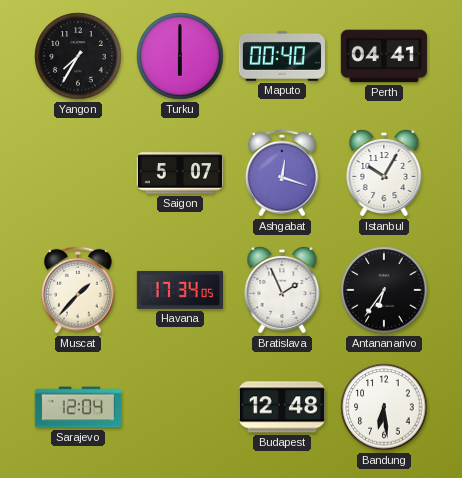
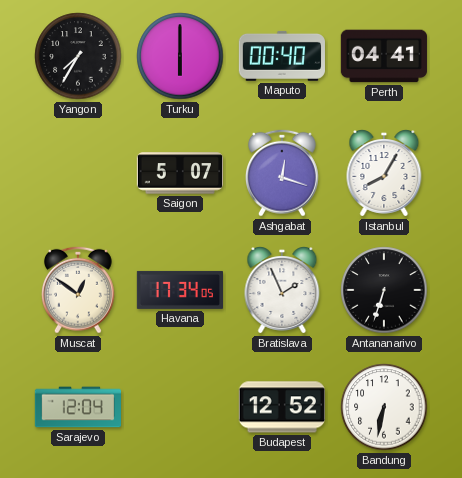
Istanbul: 10:05 -> 8:05
Muscat: 1:37 -> 12:51
Antananarivo: 6:36 -> 6:33
Budapest: 12:48 -> 12:52
Bandung: 6:29 -> 6:32
